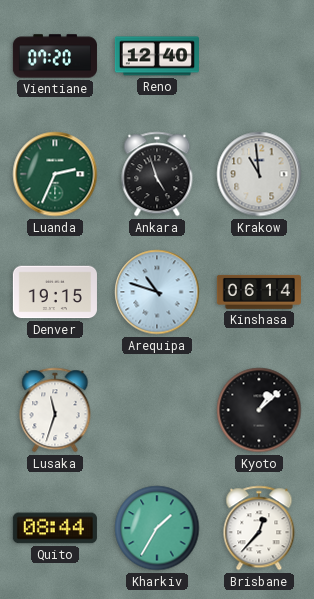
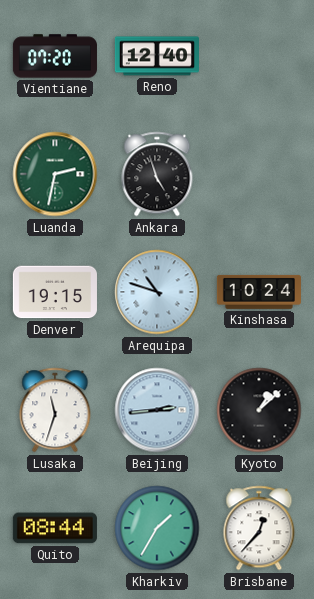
Luanda: 2:34 -> 2:32
Krakow: 10:59 -> none
Kinshasa: 06:14 -> 10:24
Beijing: none -> 2:44
